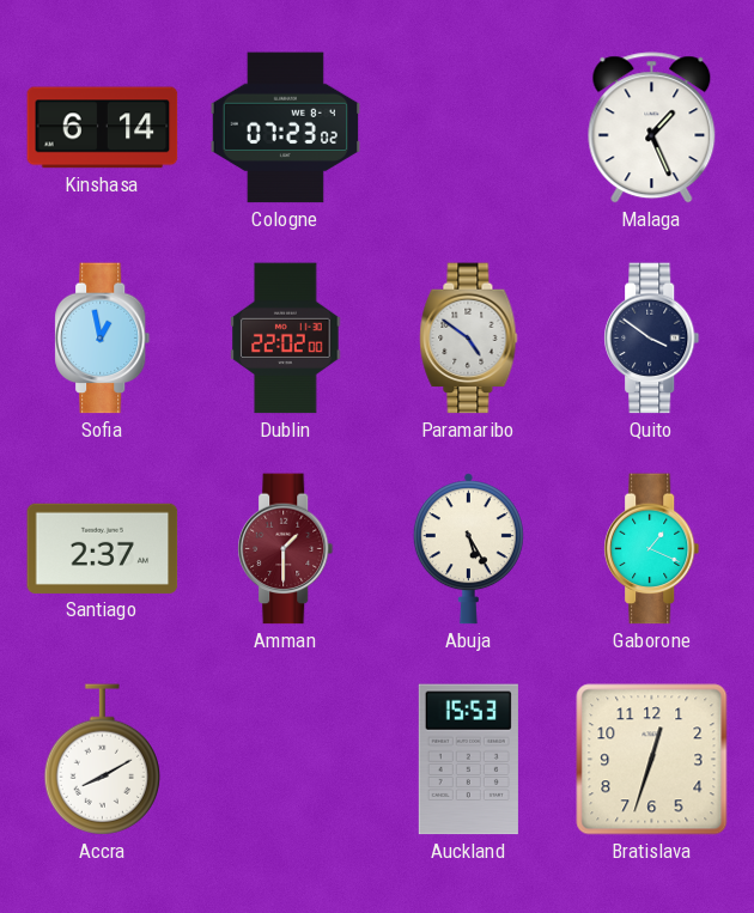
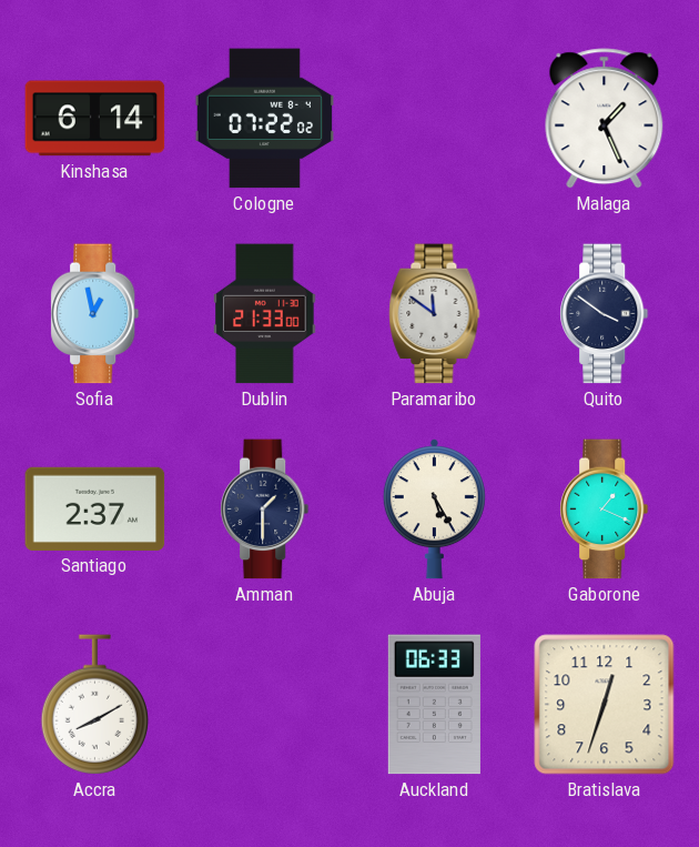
Cologne: 07:23 -> 07:22
Dublin: 22:02 -> 21:33
Paramaribo: 4:51 -> 11:51
Amman dial: burgundy -> navy
Auckland: 15:53 -> 06:33
